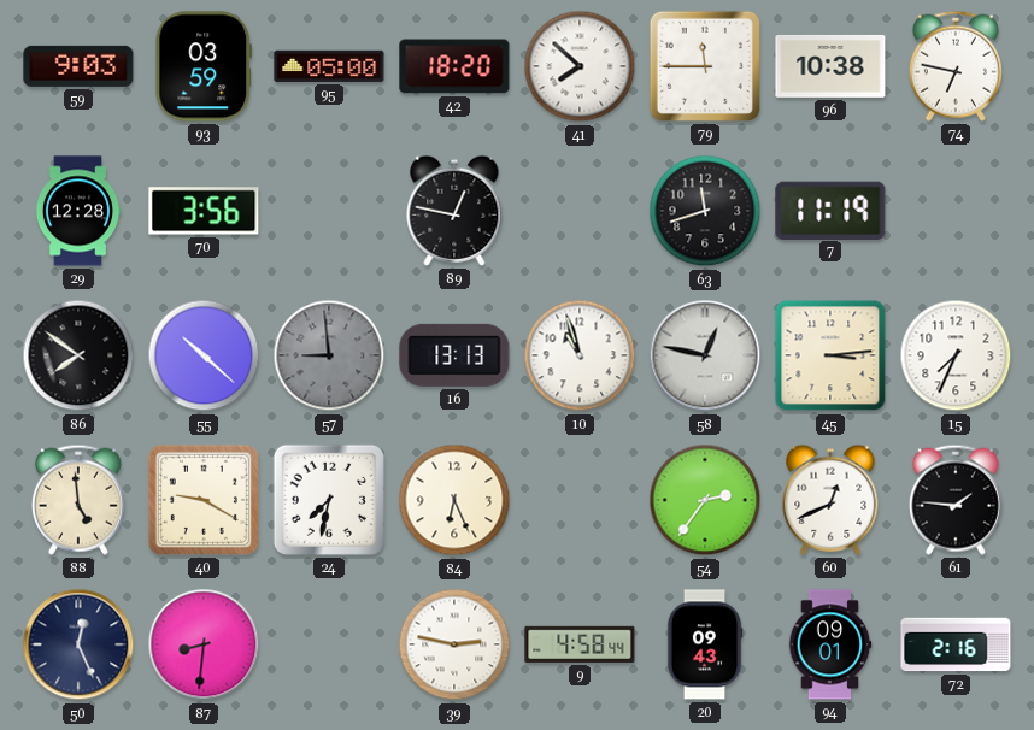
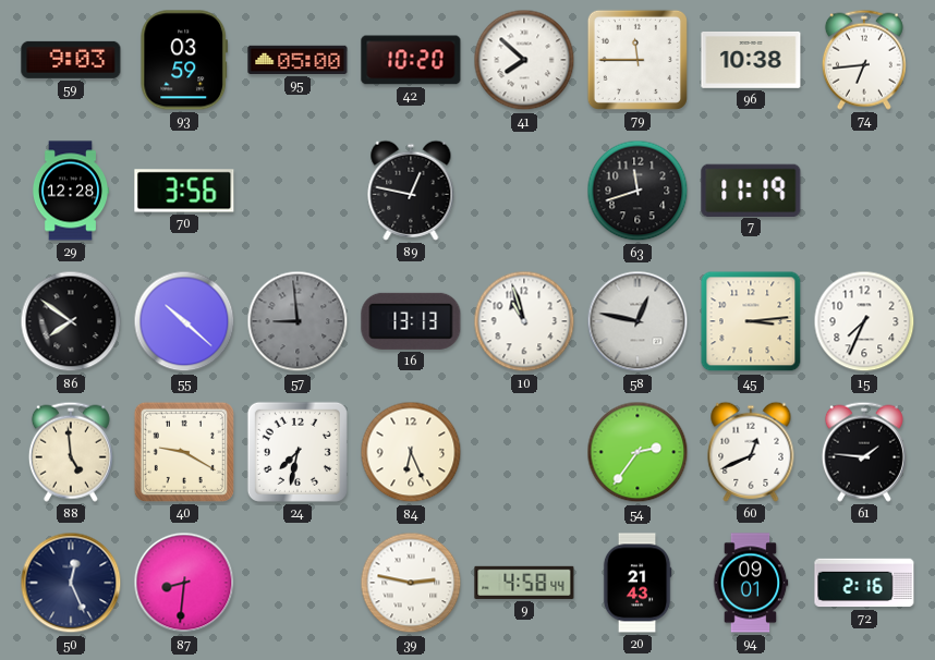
42: 18:20 -> 10:20
74: 6:47 -> 6:44
20: 09:43 -> 21:43
